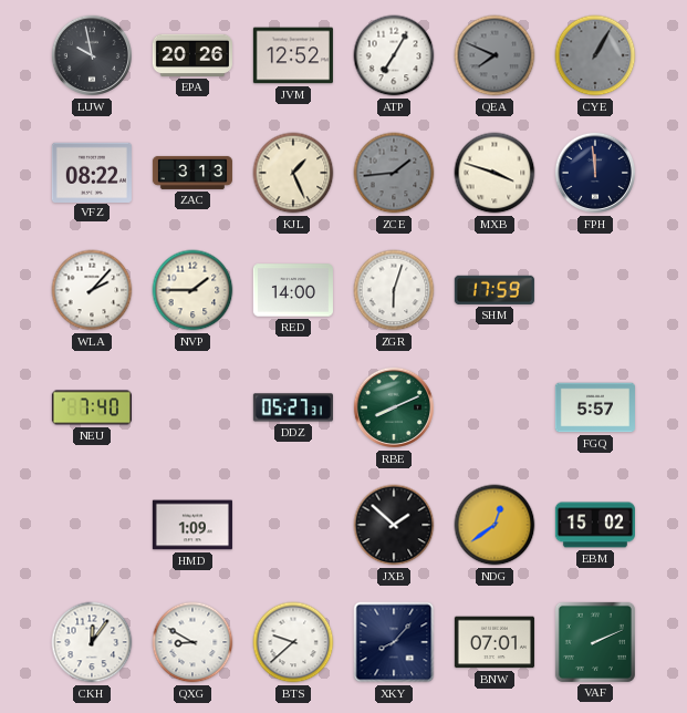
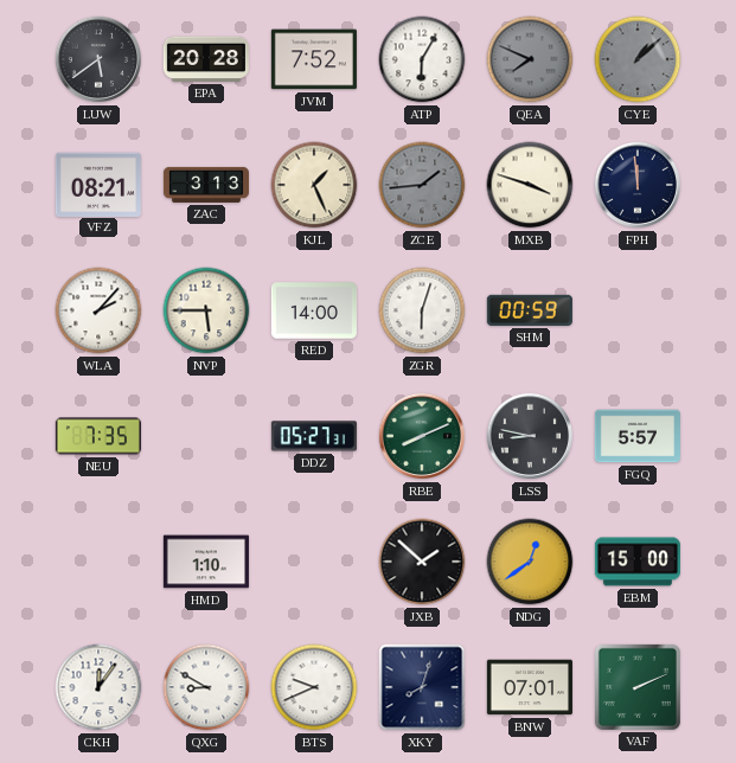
LUW: 9:58 -> 5:39
EPA: 20:26 -> 20:28
JVM: 12:52 -> 7:52
ATP: 7:05 -> 6:05
CYE: 1:05 -> 1:08
VFZ: 08:22 -> 08:21
NVP: 1:45 -> 5:45
SHM: 17:59 -> 00:59
NEU: 7:40 -> 7:35
LSS: none -> 8:47
HMD: 1:09 -> 1:10
EBM: 15:02 -> 15:00
BTS: 9:38 -> 9:41
XKY: 8:07 -> 8:03
